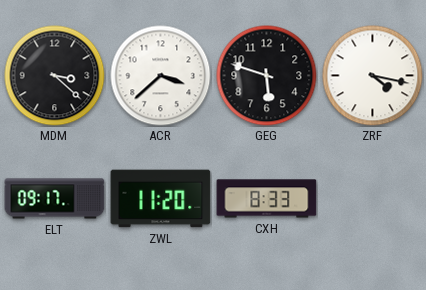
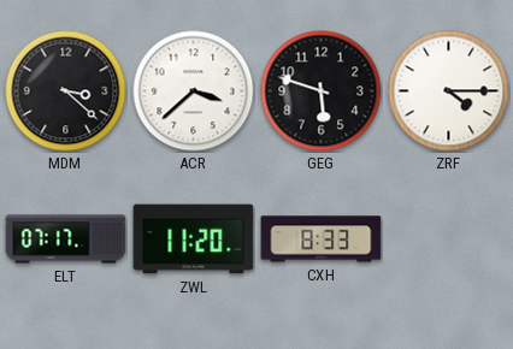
ZRF: 4:17 -> 4:15
ELT: 09:17 -> 07:17
